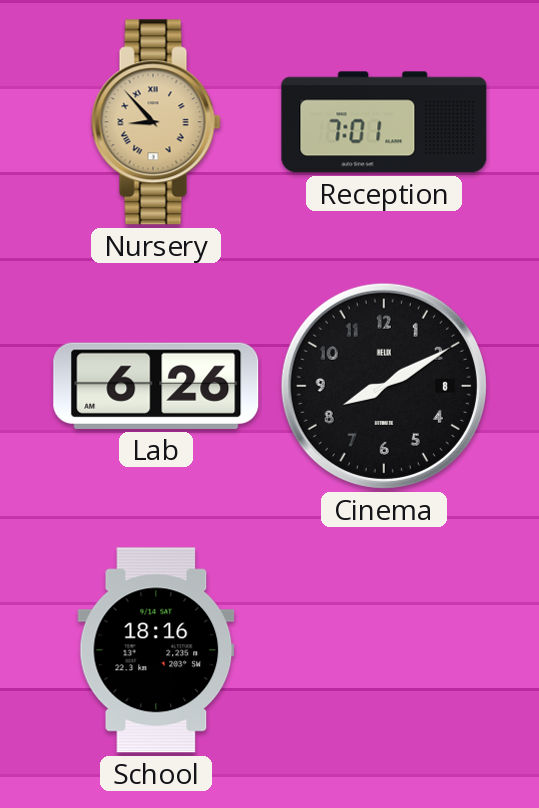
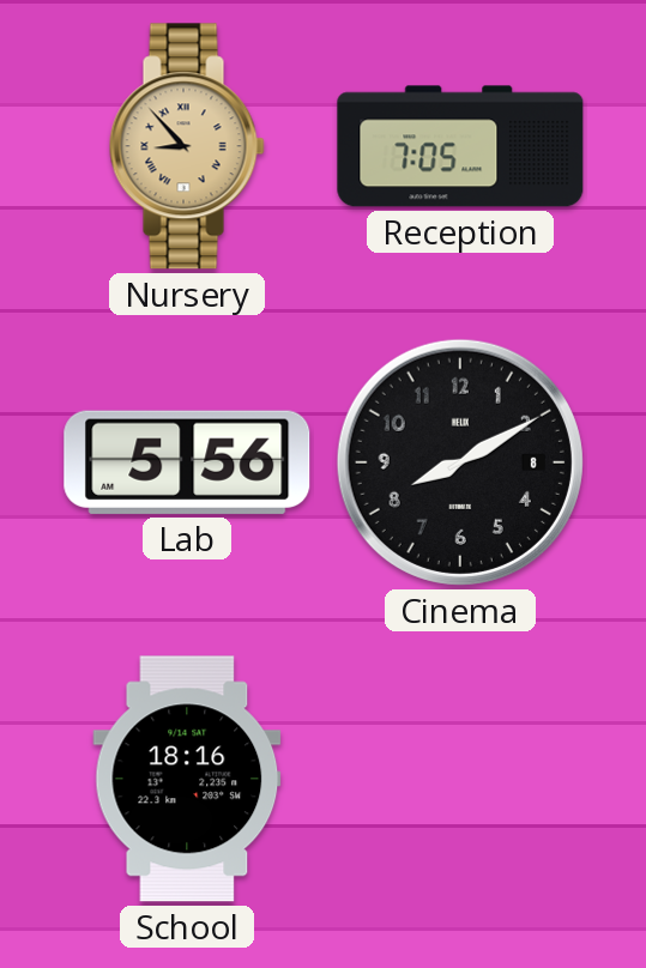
Reception: 7:01 -> 7:05
Lab: 6:26 -> 5:56
